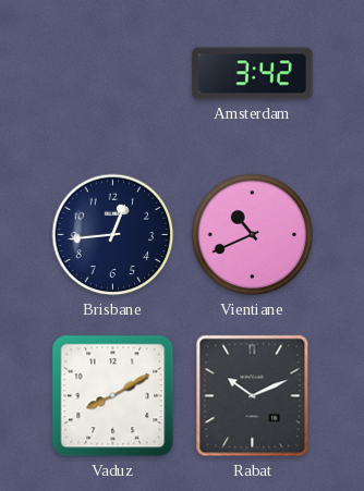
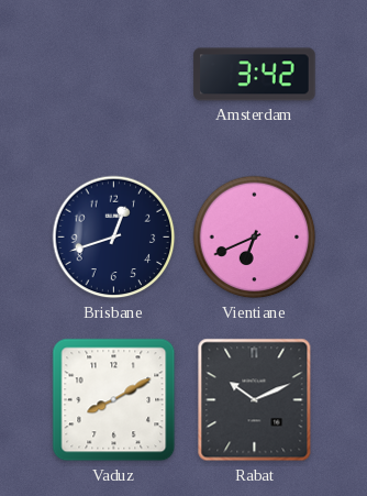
Brisbane: 12:44 -> 12:42
Vientiane: 10:41 -> 6:41
